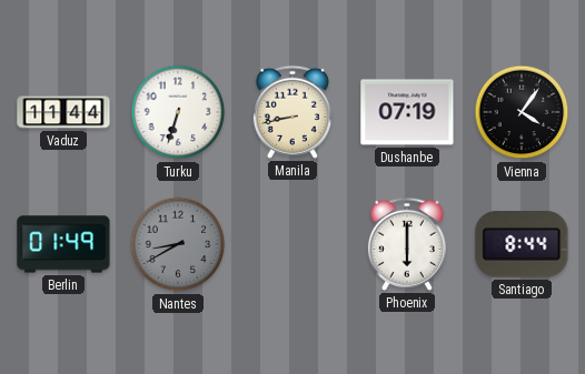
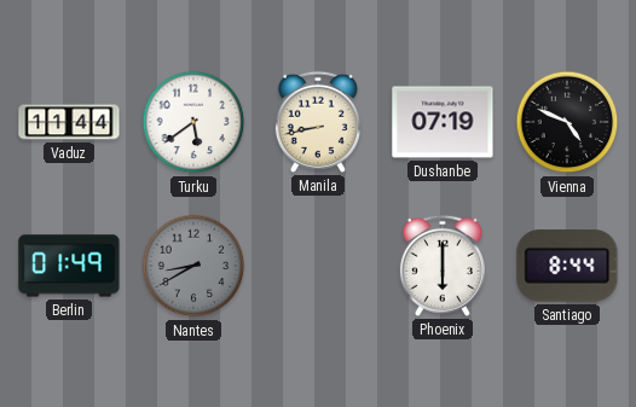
Turku: 6:33 -> 5:39
Vienna: 4:06 -> 4:49
